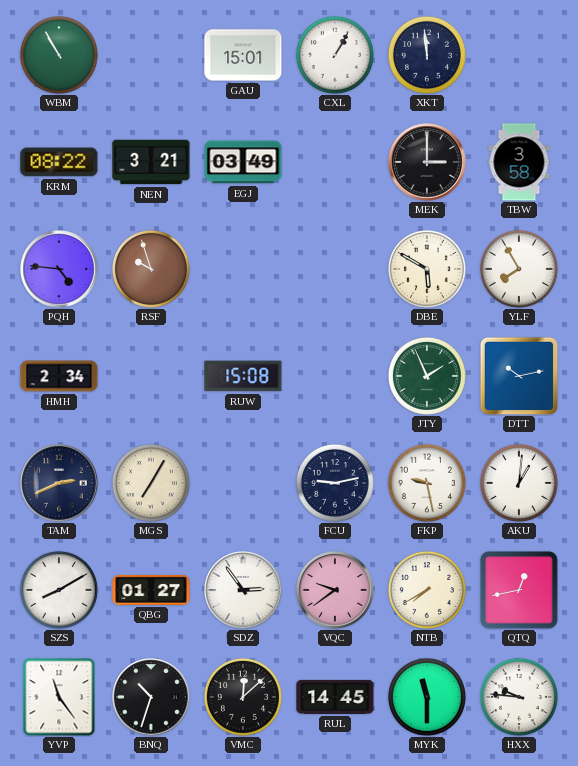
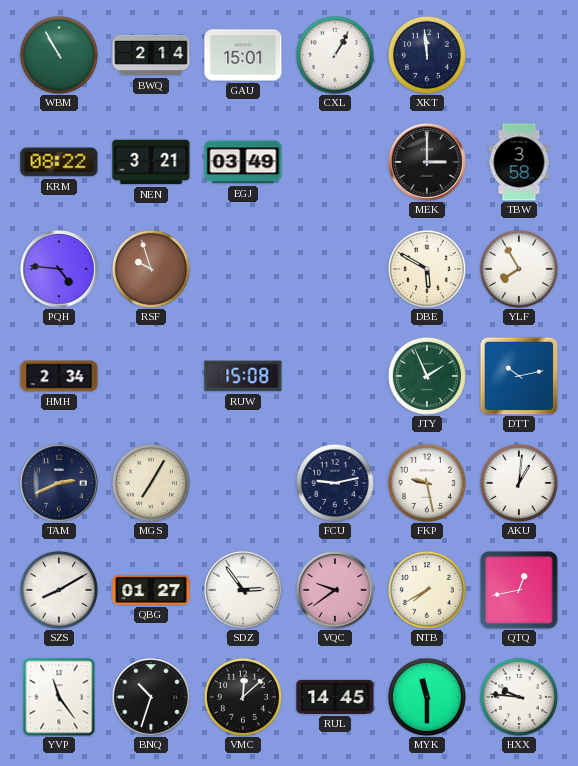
BWQ: none -> 2:14
